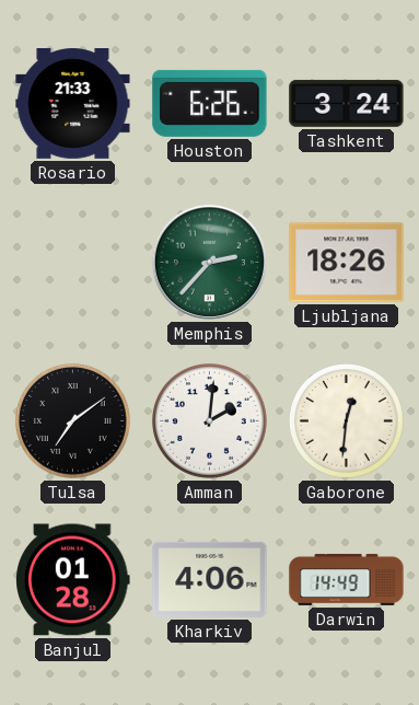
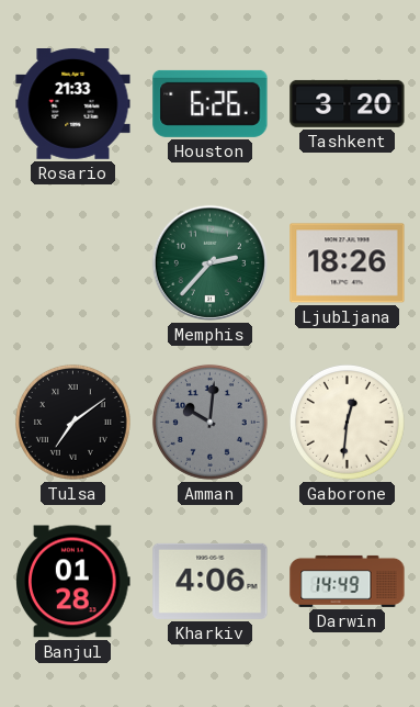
Tashkent: 3:24 -> 3:20
Amman: 2:01 -> 10:01
Amman dial: white -> grey
